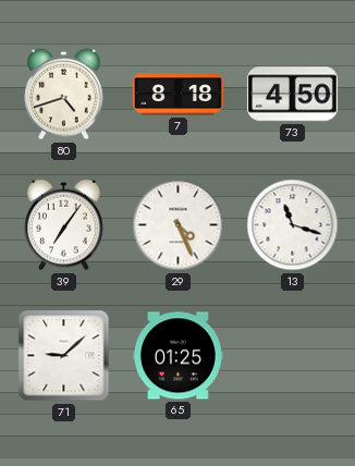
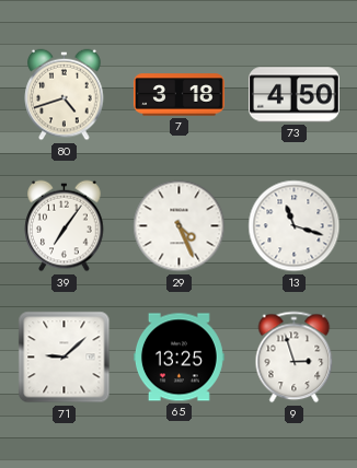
7: 8:18 -> 3:18
65: 01:25 -> 13:25
9: none -> 2:57
